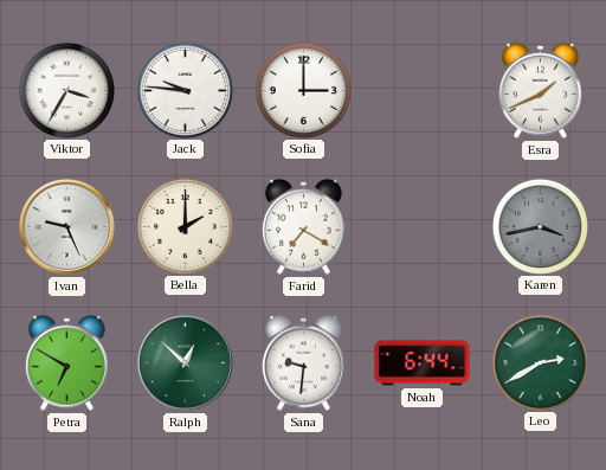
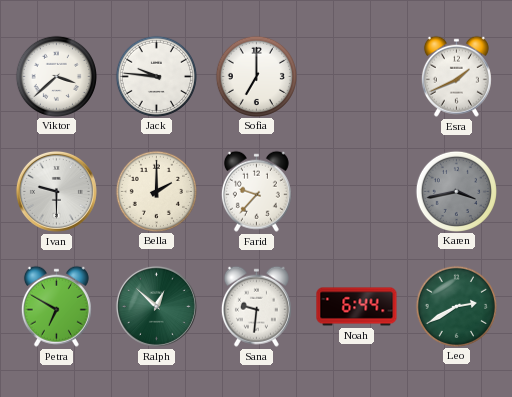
Viktor: 3:35 -> 3:38
Sofia: 3:00 -> 7:00
Ivan: 9:26 -> 9:30
Farid: 7:20 -> 9:37
